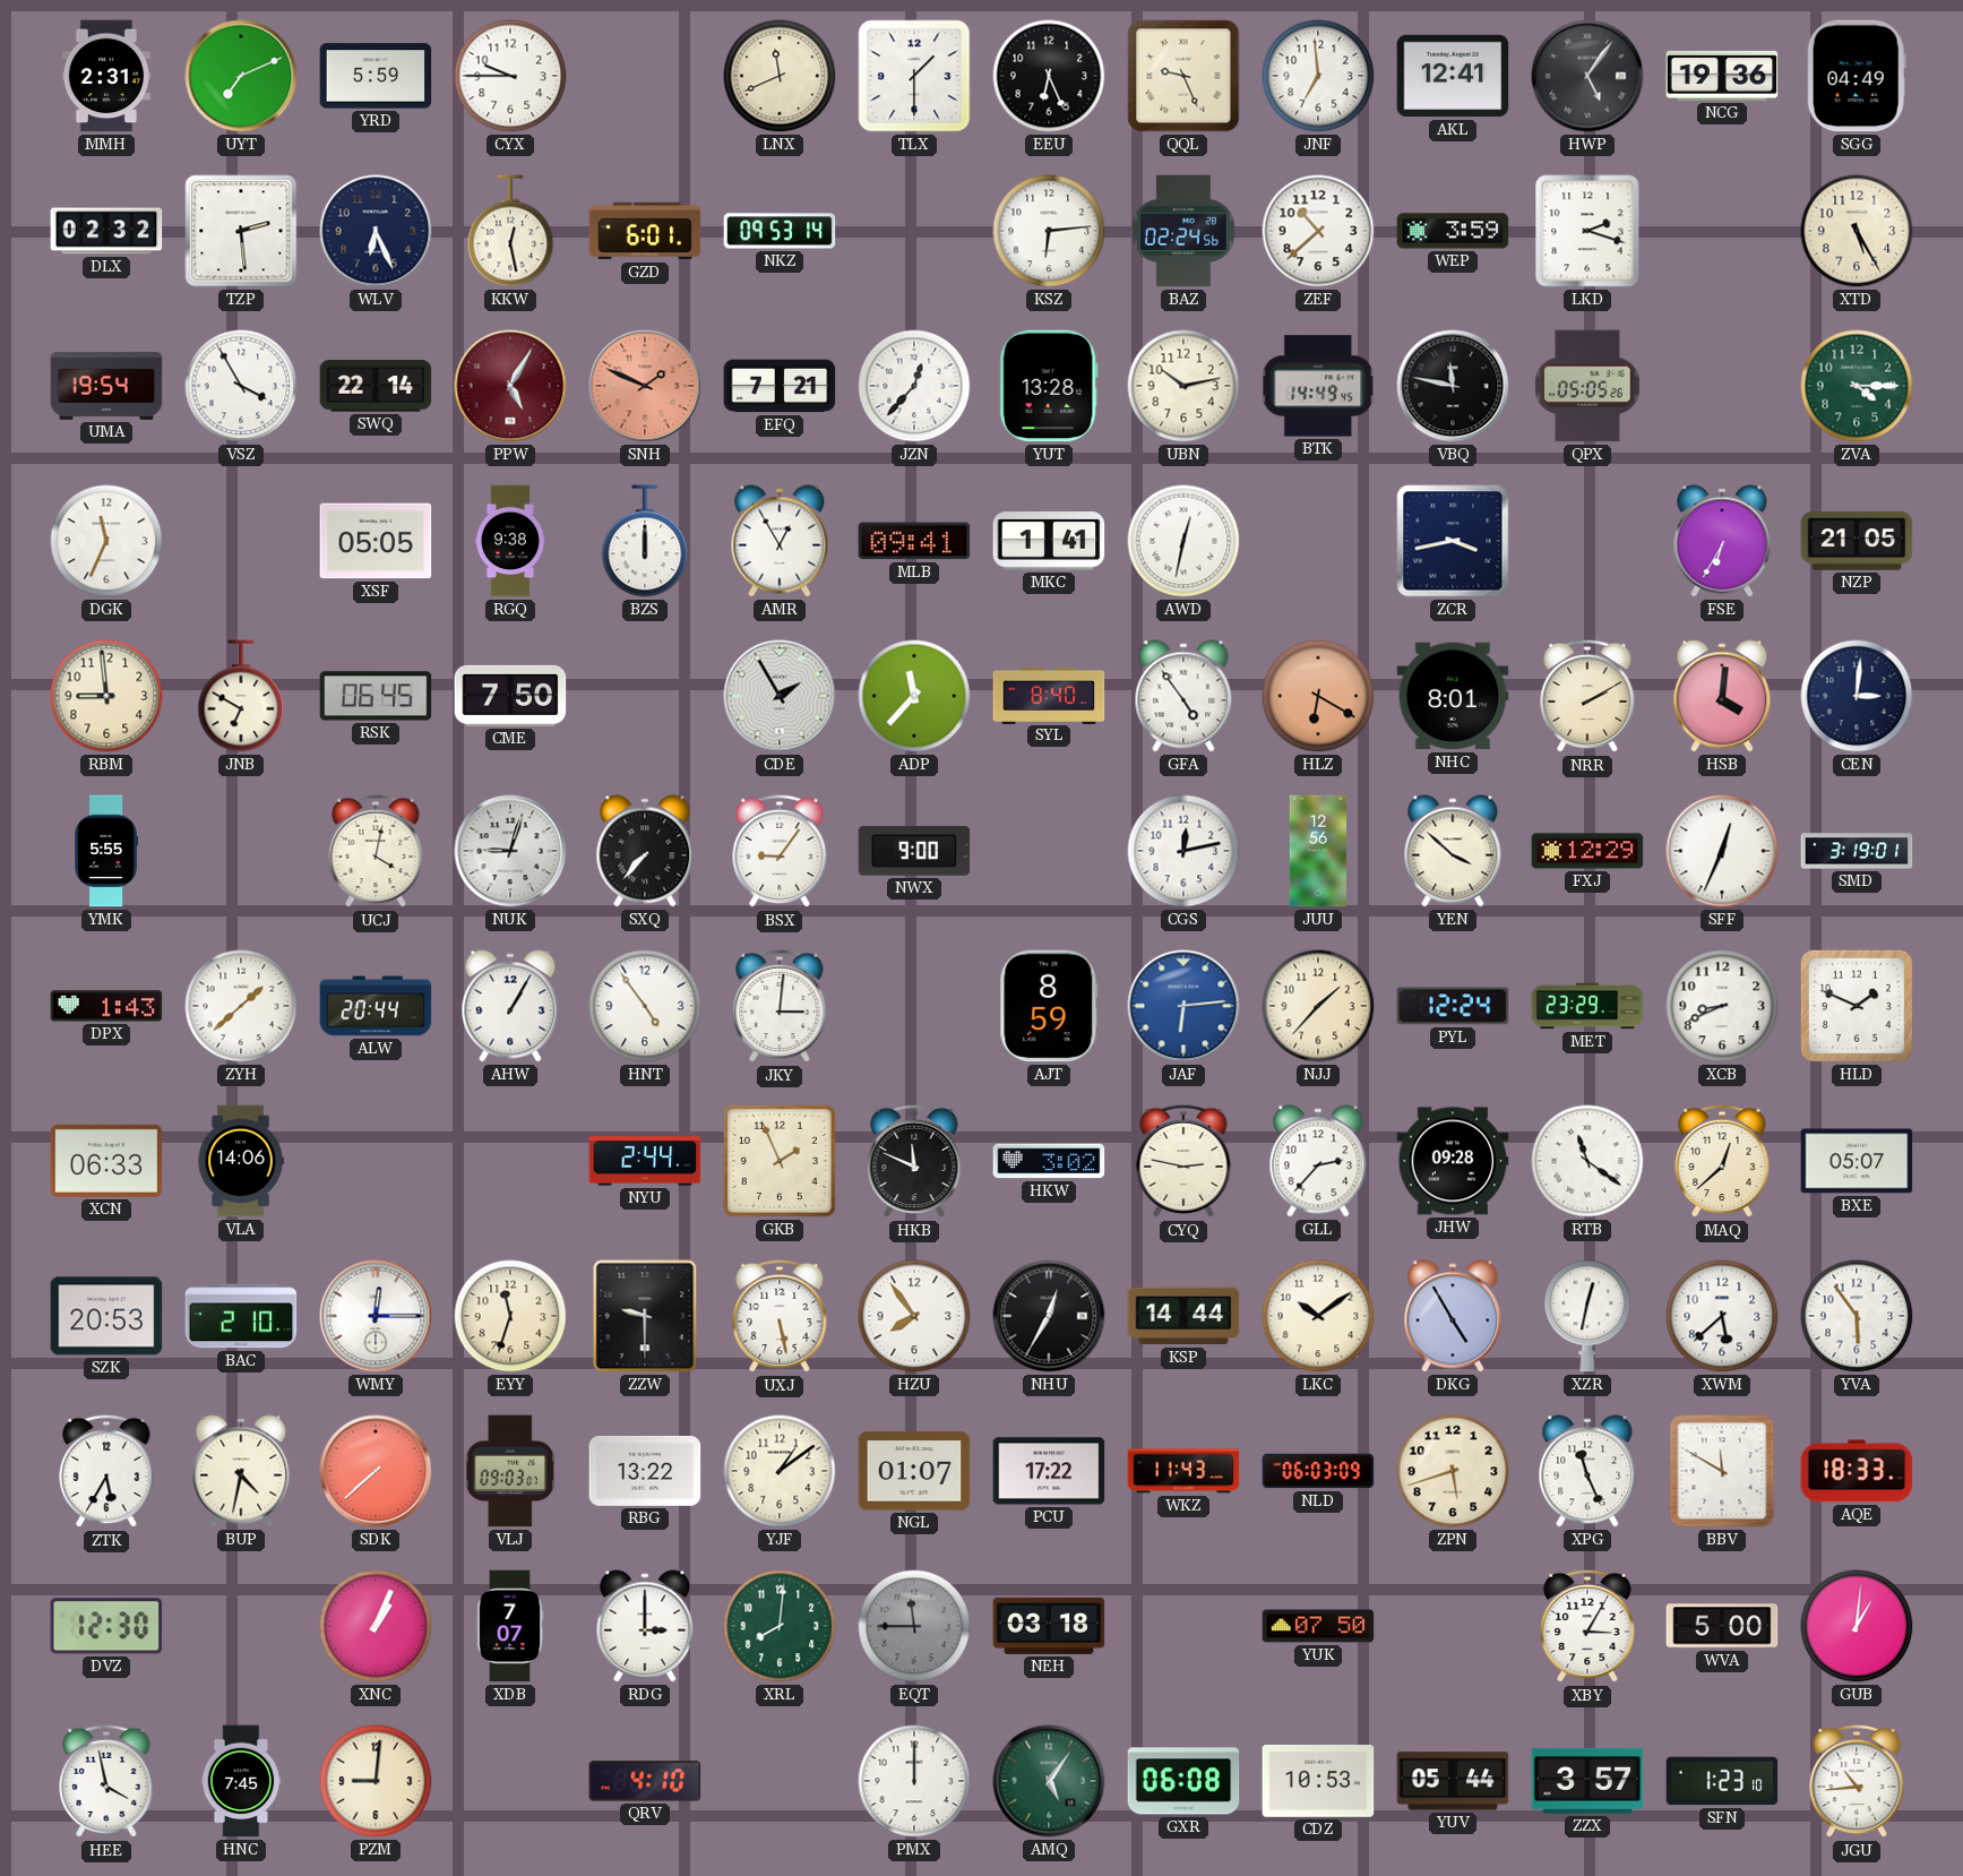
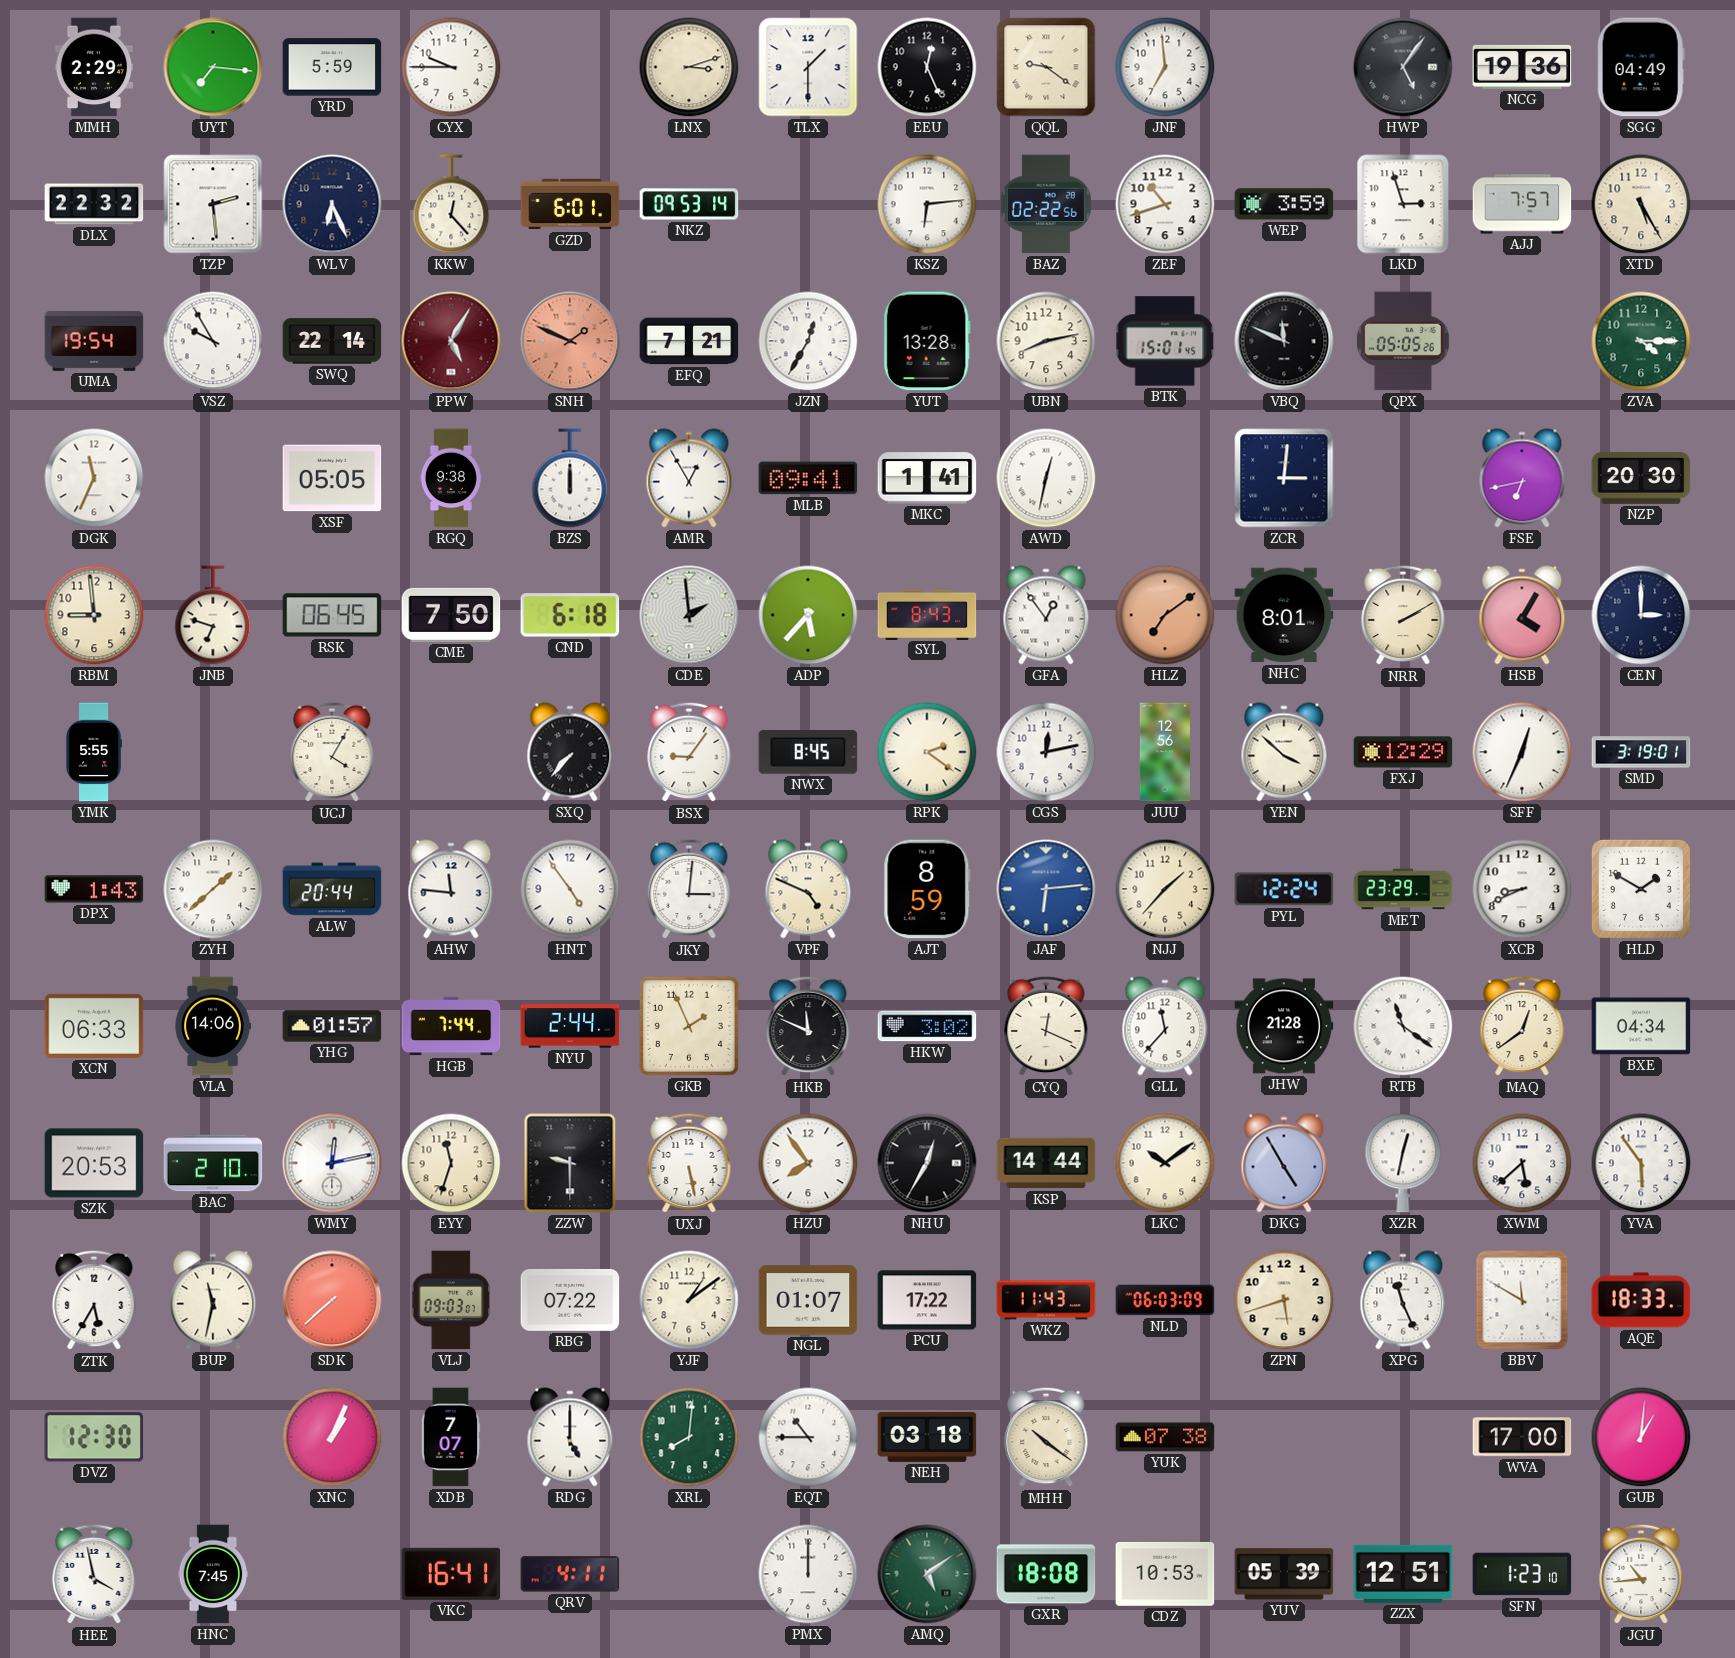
MMH: 2:31 -> 2:29
UYT: 7:11 -> 7:16
LNX: 11:41 -> 3:12
EEU: 6:26 -> 12:26
QQL: 9:26 -> 9:21
AKL: 12:41 -> none
DLX: 02:32 -> 22:32
KKW: 12:28 -> 12:23
BAZ: 02:24 -> 02:22
ZEF: 10:38 -> 10:42
LKD: 2:18 -> 2:57
AJJ: none -> 7:57
VSZ: 3:55 -> 9:55
JZN: 12:37 -> 12:35
UBN: 10:13 -> 8:13
BTK: 14:49 -> 15:01
VBQ: 11:47 -> 11:49
ZCR: 3:43 -> 3:01
FSE: 6:35 -> 6:43
NZP: 21:05 -> 20:30
JNB: 6:50 -> 6:48
CND: none -> 6:18
CDE: 1:55 -> 1:59
ADP: 11:37 -> 5:37
SYL: 8:40 -> 8:43
GFA: 4:54 -> 12:54
HLZ: 6:20 -> 7:09
HSB: 4:01 -> 4:05
CEN: 3:01 -> 3:00
UCJ: 4:02 -> 4:05
NUK: 9:03 -> none
NWX: 9:00 -> 8:45
RPK: none -> 2:21
AHW: 1:05 -> 11:46
VPF: none -> 4:49
HLD: 1:49 -> 1:50
YHG: none -> 01:57
HGB: none -> 7:44
CYQ: 2:47 -> 12:19
GLL: 2:37 -> 11:37
JHW: 09:28 -> 21:28
MAQ: 12:38 -> 12:39
BXE: 05:07 -> 04:34
WMY: 12:15 -> 12:13
BUP: 4:32 -> 11:32
RBG: 13:22 -> 07:22
RDG: 3:00 -> 5:00
EQT: 11:45 -> 10:45
EQT dial: grey -> white
MHH: none -> 10:21
YUK: 07:50 -> 07:38
XBY: 3:05 -> none
WVA: 5:00 -> 17:00
PZM: 9:01 -> none
VKC: none -> 16:41
QRV: 4:10 -> 4:11
AMQ: 5:06 -> 5:09
GXR: 06:08 -> 18:08
YUV: 05:44 -> 05:39
ZZX: 3:57 -> 12:51
